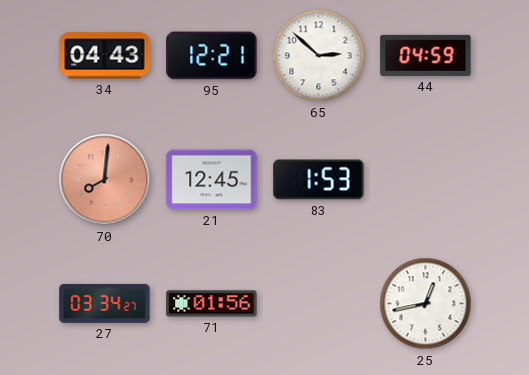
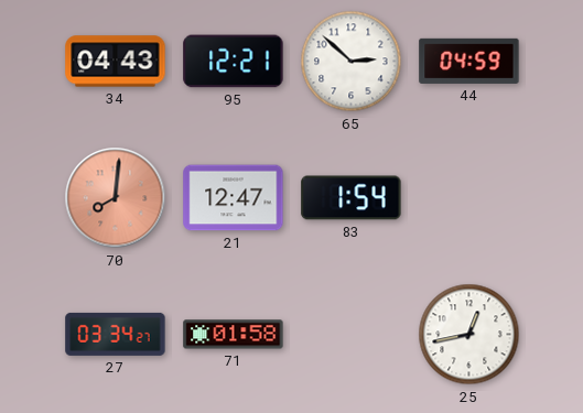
21: 12:45 -> 12:47
83: 1:53 -> 1:54
71: 01:56 -> 01:58
